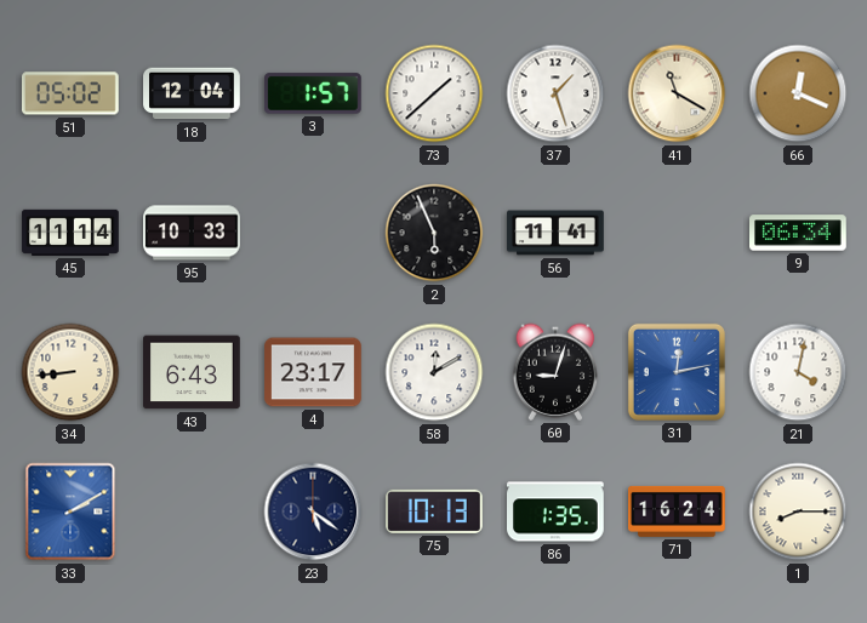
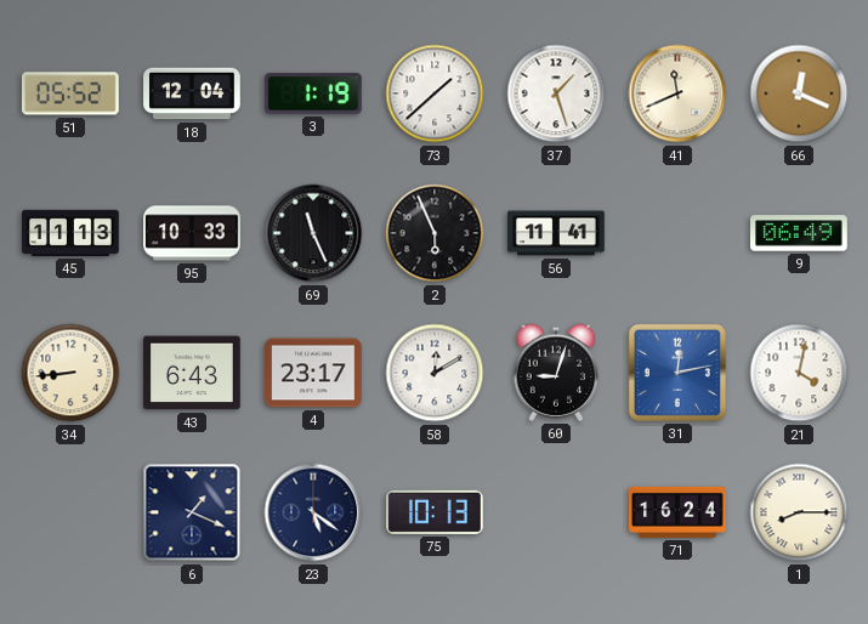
51: 05:02 -> 05:52
3: 1:57 -> 1:19
41: 11:20 -> 11:41
45: 11:14 -> 11:13
69: none -> 11:26
9: 06:34 -> 06:49
33: 2:10 -> none
6: none -> 1:19
86: 1:35 -> none
